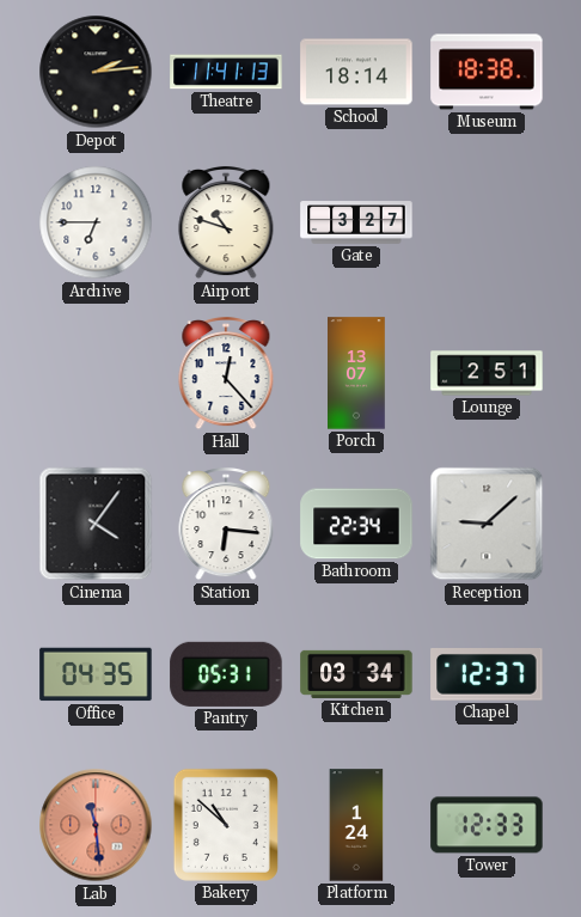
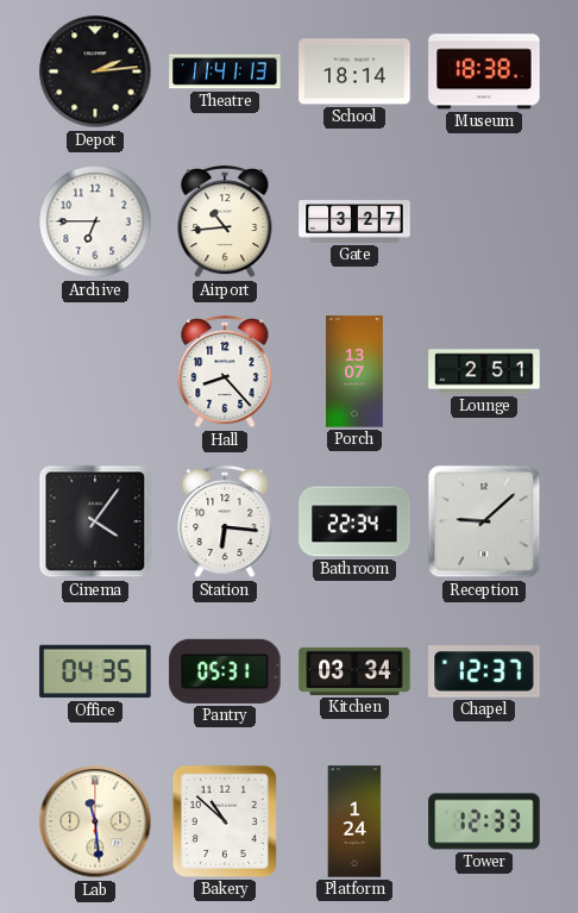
Airport: 10:48 -> 10:44
Hall: 12:23 -> 8:23
Lab dial: salmon -> cream
